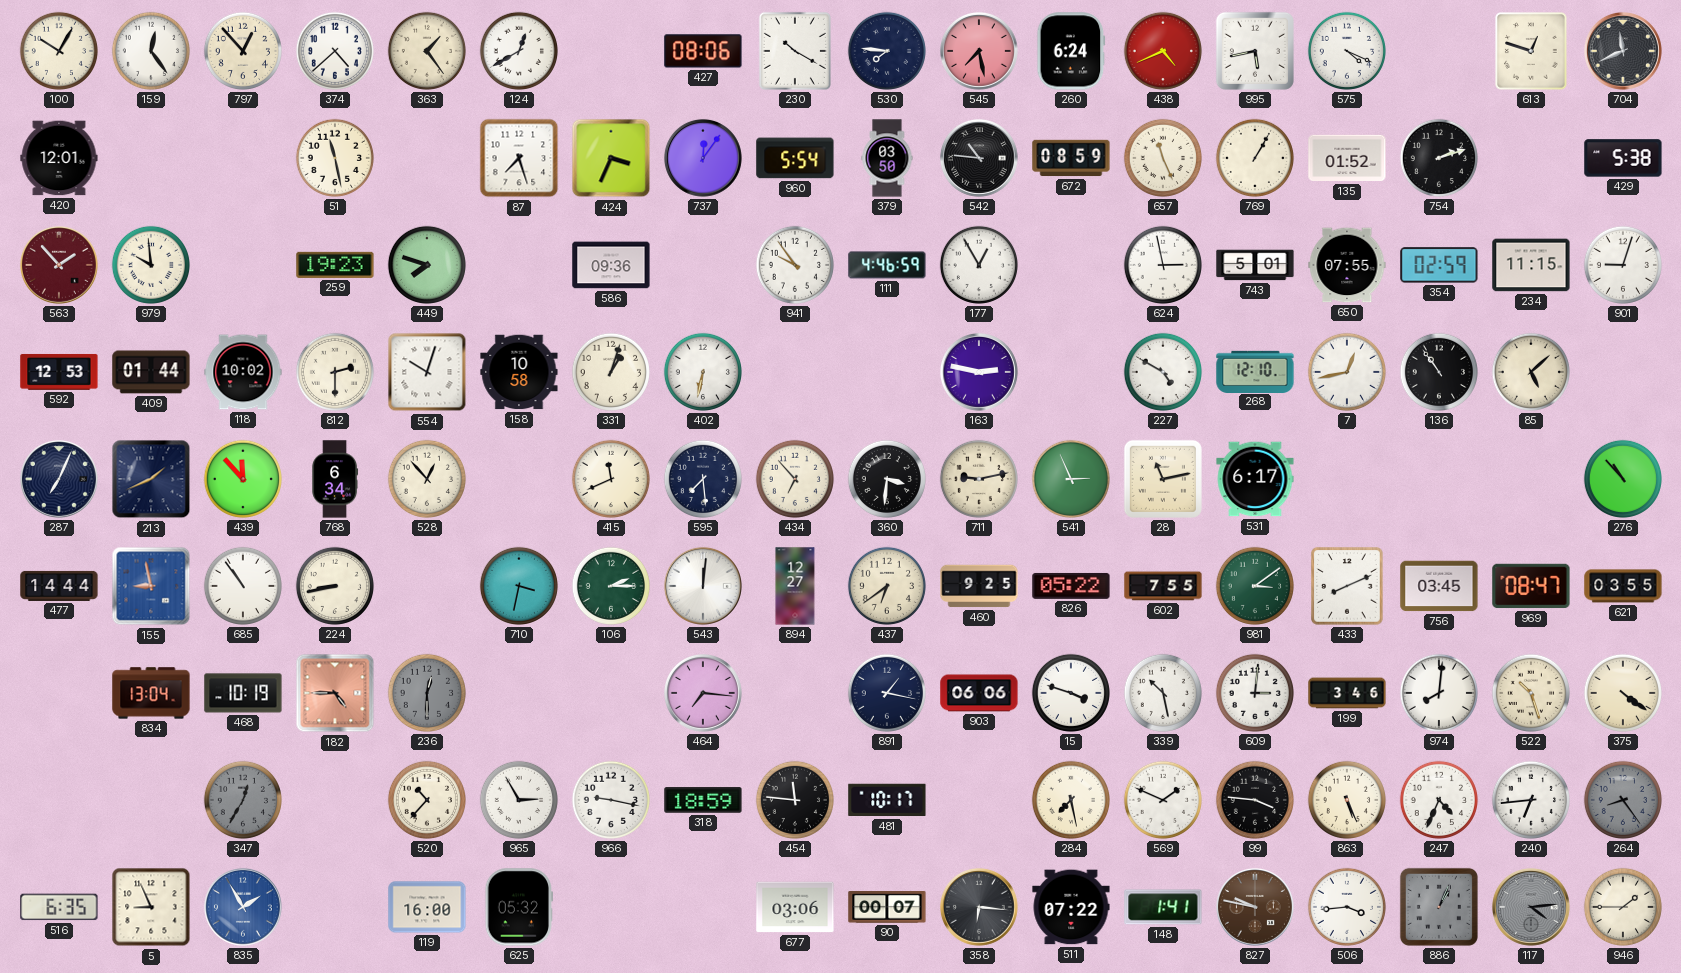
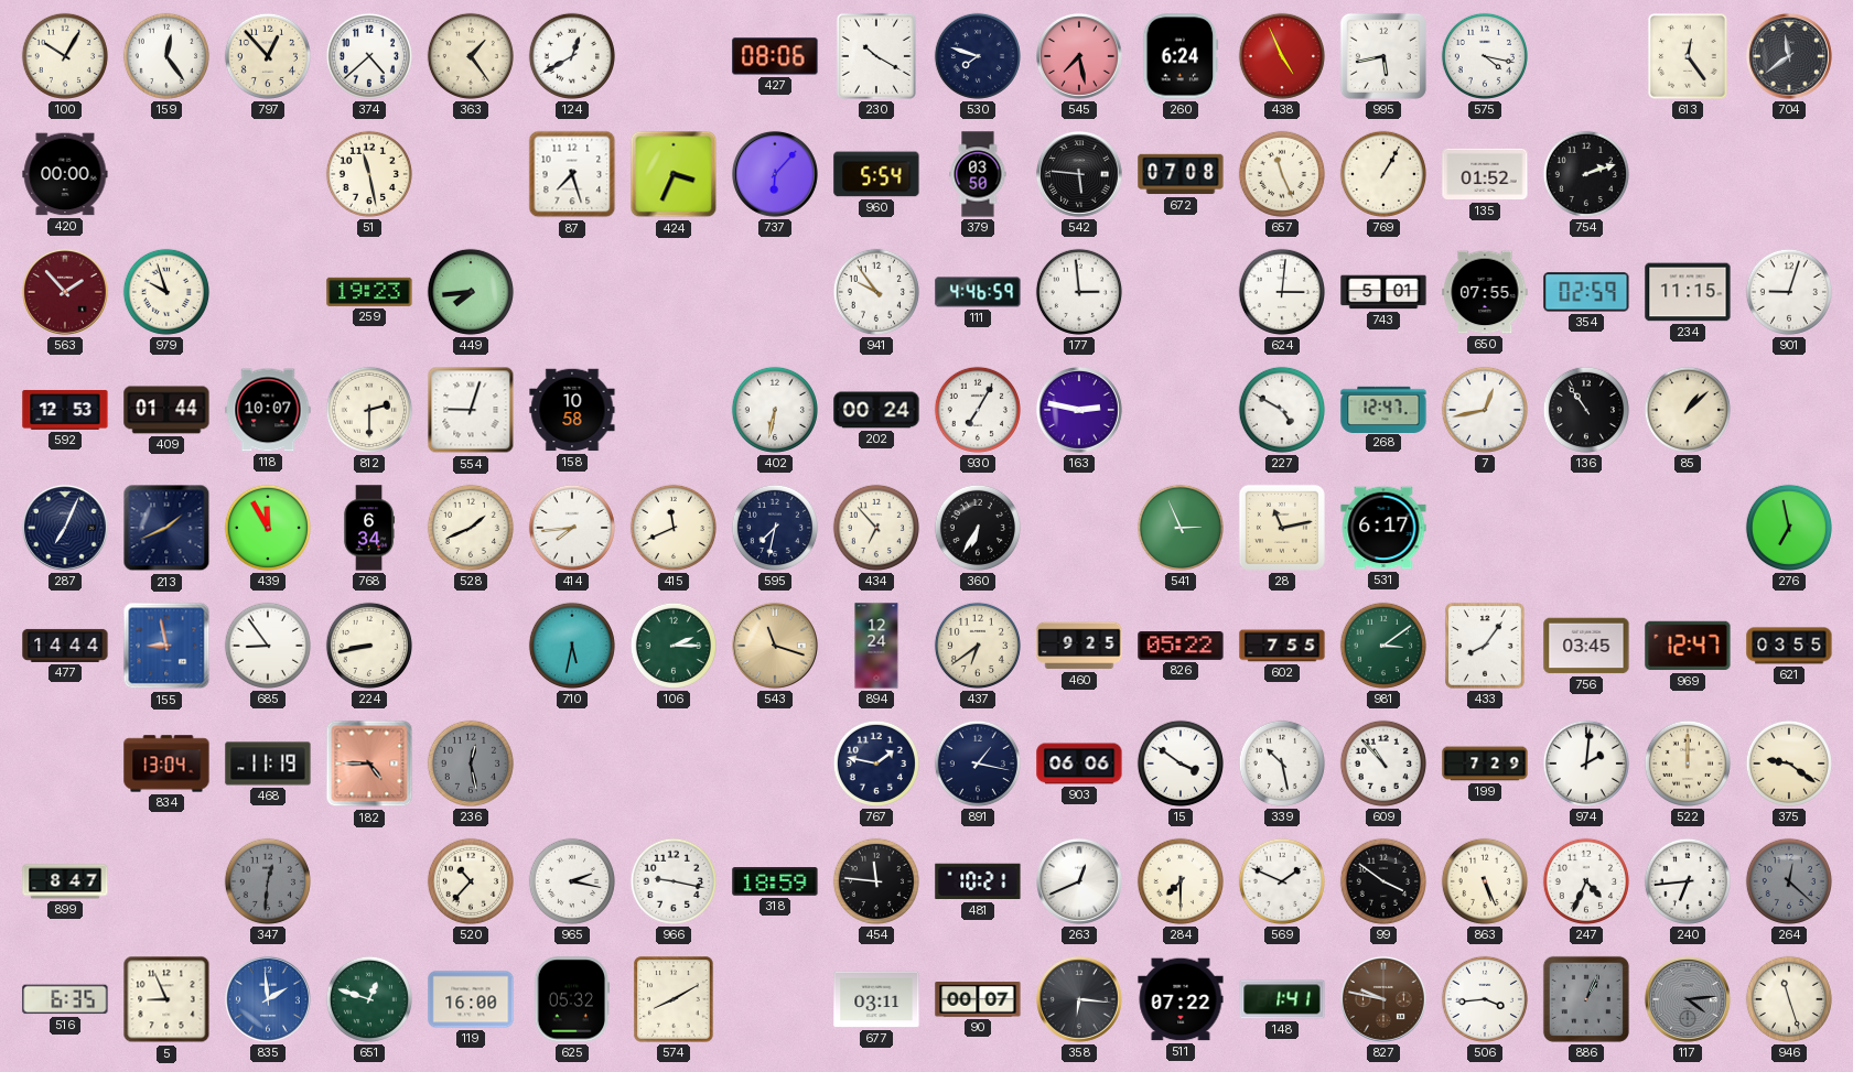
530: 7:46 -> 7:48
438: 4:41 -> 4:56
575: 4:19 -> 4:17
613: 12:48 -> 12:24
704: 11:41 -> 11:39
420: 12:01 -> 00:00
737: 12:06 -> 6:07
542: 10:46 -> 5:46
672: 08:59 -> 07:08
429: 5:38 -> none
979: 9:59 -> 9:57
449: 7:48 -> 7:44
586: 09:36 -> none
177: 12:55 -> 2:59
624: 2:58 -> 3:01
118: 10:02 -> 10:07
554: 10:03 -> 9:03
331: 1:03 -> none
202: none -> 00:24
930: none -> 7:05
268: 12:10 -> 12:47
85: 5:08 -> 1:08
439: 11:53 -> 11:55
528: 12:53 -> 1:41
414: none -> 7:44
595: 7:29 -> 7:32
360: 3:31 -> 6:35
711: 9:13 -> none
276: 10:53 -> 6:58
685: 10:54 -> 8:54
710: 3:32 -> 5:32
543: 12:01 -> 11:18
543 dial: white -> champagne
894: 12:27 -> 12:24
433: 8:11 -> 8:06
969: 08:47 -> 12:47
468: 10:19 -> 11:19
236: 12:30 -> 12:28
464: 7:16 -> none
767: none -> 1:47
15: 3:48 -> 3:51
609: 3:01 -> 10:53
199: 3:46 -> 7:29
974: 8:01 -> 2:01
522: 10:27 -> 12:00
375: 4:21 -> 9:21
899: none -> 8:47
347: 12:35 -> 12:31
965: 2:55 -> 2:17
481: 10:17 -> 10:21
263: none -> 12:41
284: 7:28 -> 7:30
99: 3:46 -> 3:51
264: 8:24 -> 12:22
835: 1:55 -> 1:59
651: none -> 12:48
574: none -> 8:10
677: 03:06 -> 03:11
946: 1:45 -> 11:27
